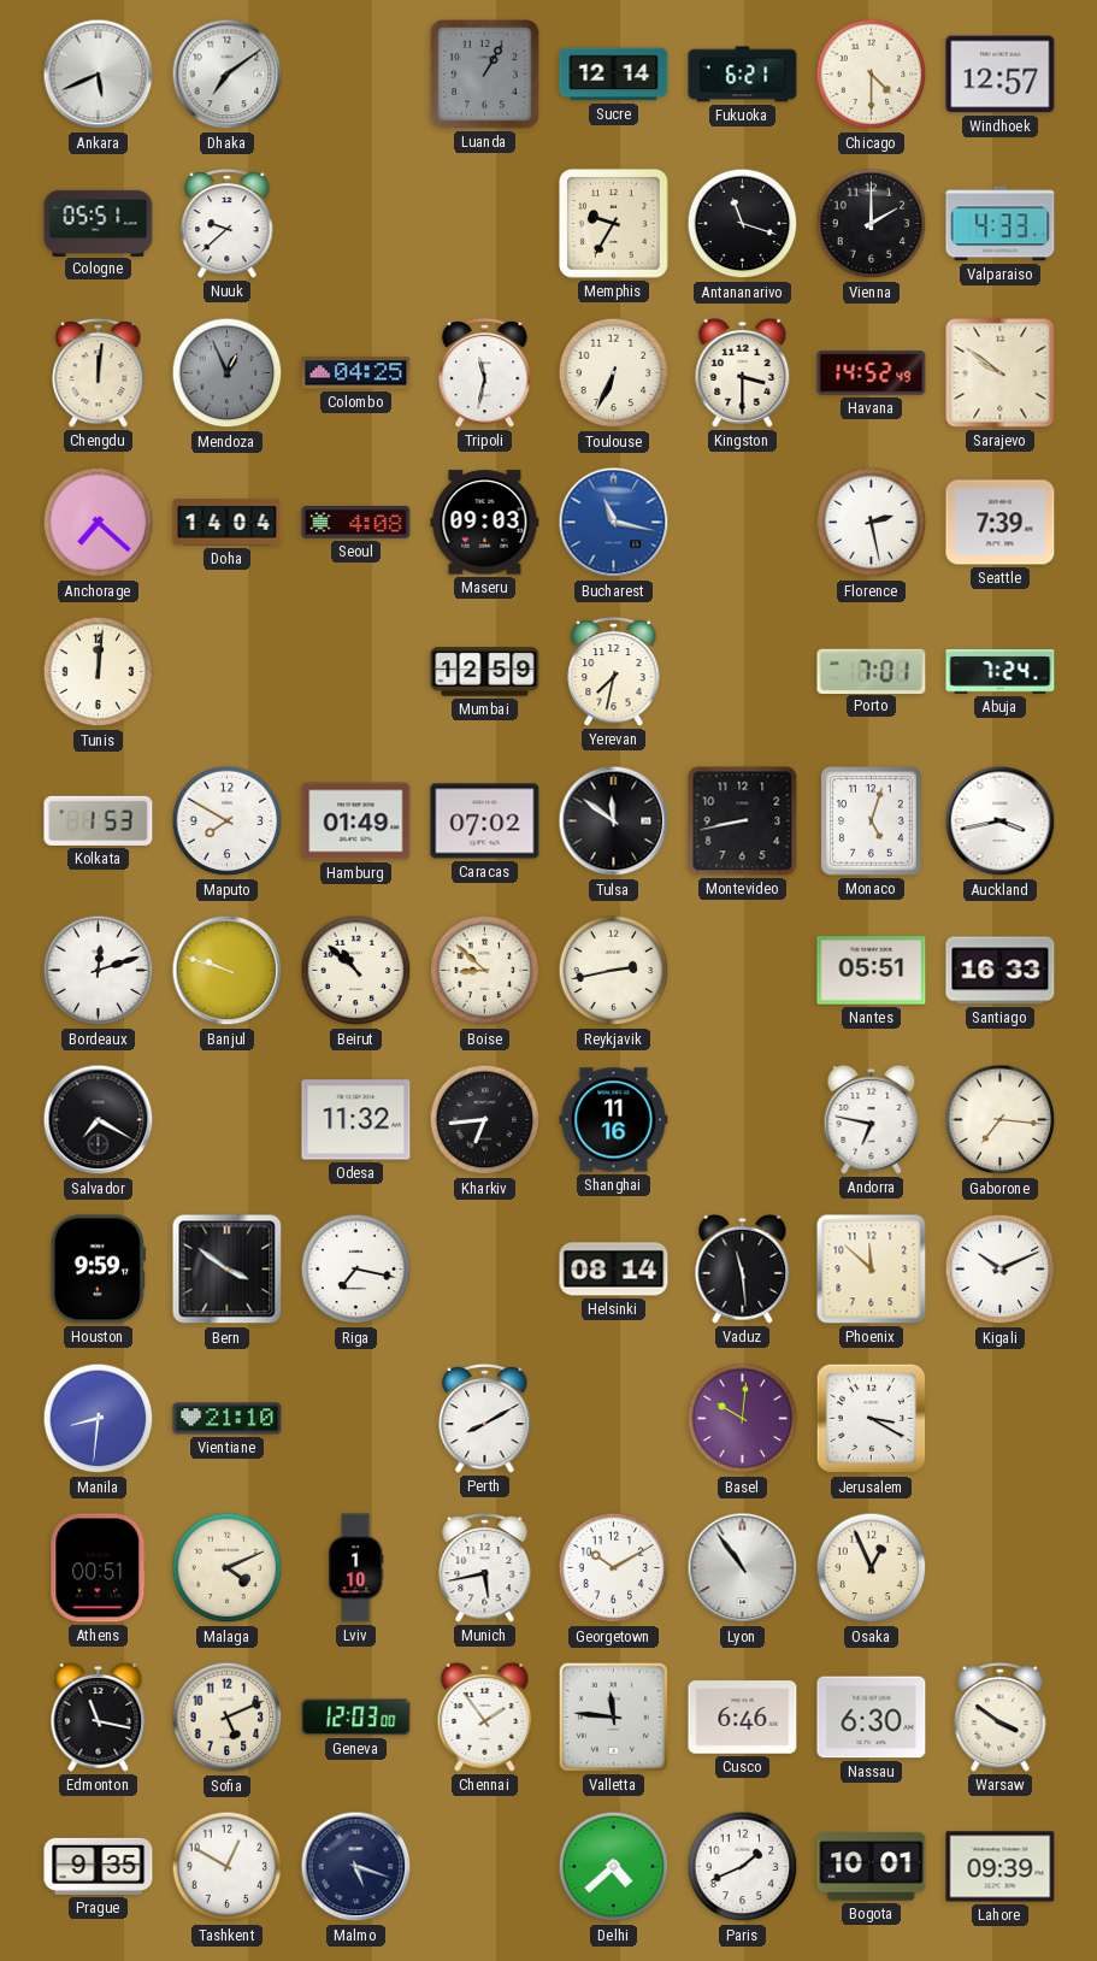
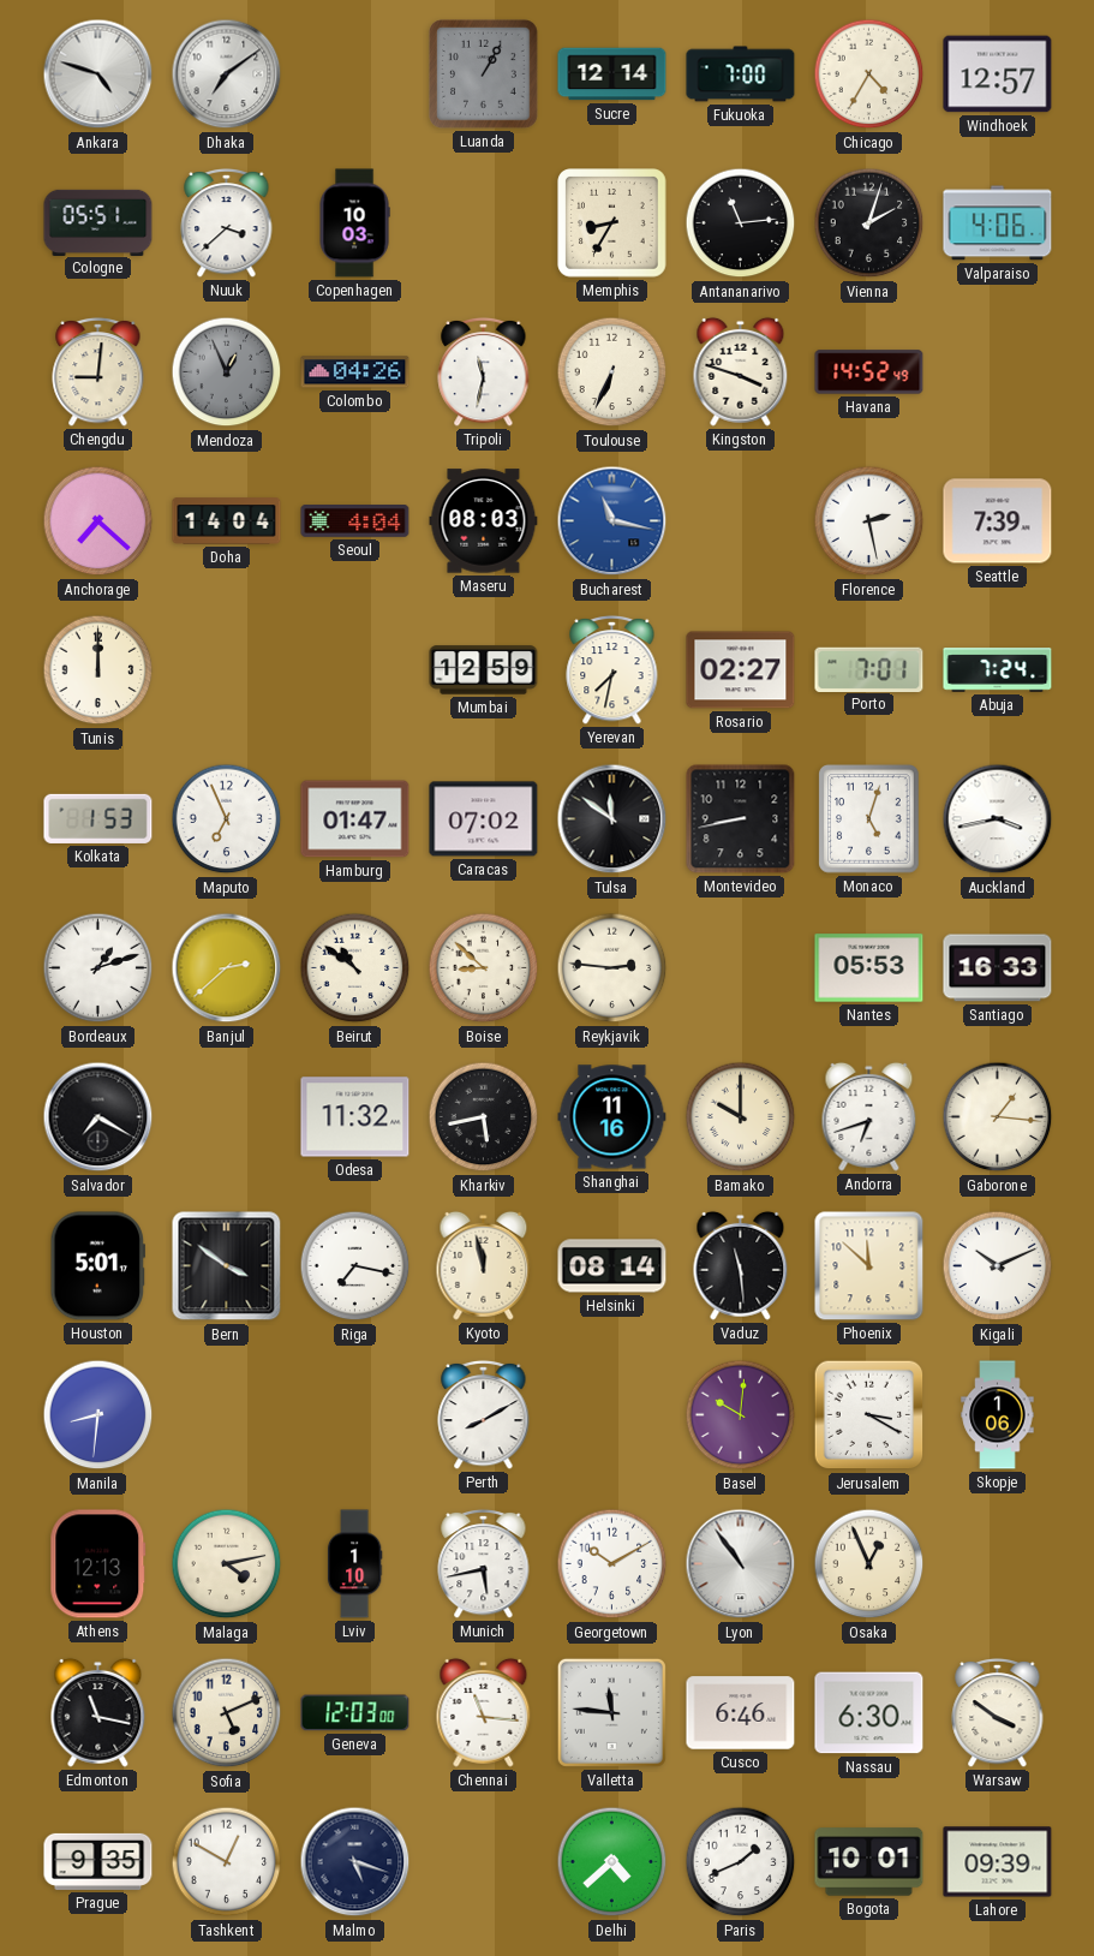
Ankara: 5:41 -> 4:48
Fukuoka: 6:21 -> 7:00
Chicago: 4:30 -> 4:35
Nuuk: 9:38 -> 3:38
Copenhagen: none -> 10:03
Memphis: 9:35 -> 8:35
Antananarivo: 11:18 -> 11:14
Vienna: 2:00 -> 2:03
Valparaiso: 4:33 -> 4:06
Chengdu: 12:01 -> 9:01
Colombo: 04:25 -> 04:26
Kingston: 3:30 -> 3:48
Sarajevo: 9:51 -> none
Seoul: 4:08 -> 4:04
Maseru: 09:03 -> 08:03
Tunis: 12:01 -> 12:00
Rosario: none -> 02:27
Maputo: 7:50 -> 6:56
Hamburg: 01:49 -> 01:47
Bordeaux: 12:12 -> 1:12
Banjul: 9:48 -> 2:38
Beirut: 10:52 -> 10:51
Reykjavik: 2:43 -> 2:46
Nantes: 05:51 -> 05:53
Kharkiv: 6:44 -> 5:43
Bamako: none -> 10:00
Andorra: 6:47 -> 6:42
Gaborone: 7:16 -> 1:16
Houston: 9:59 -> 5:01
Kyoto: none -> 11:58
Vientiane: 21:10 -> none
Skopje: none -> 1:06
Athens: 00:51 -> 12:13
Malaga: 4:11 -> 4:13
Chennai: 1:54 -> 11:16
